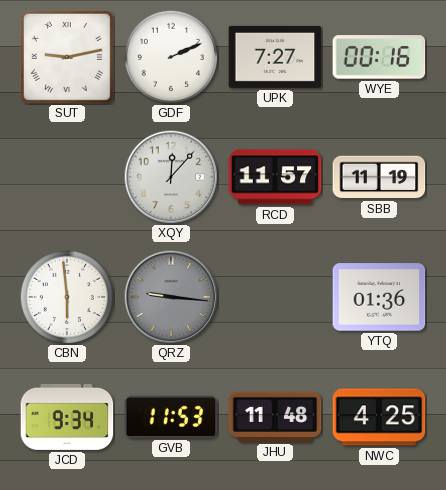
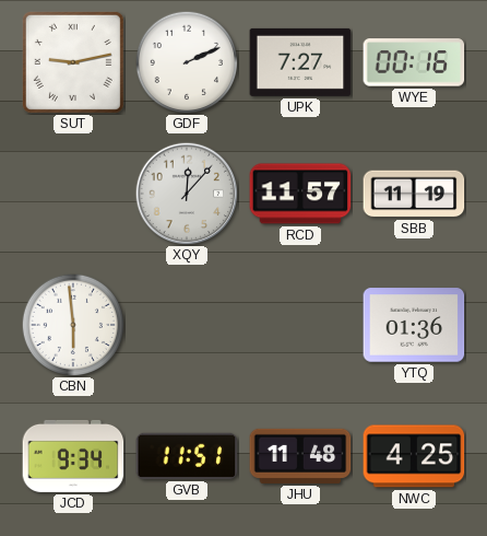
QRZ: 9:16 -> none
GVB: 11:53 -> 11:51
